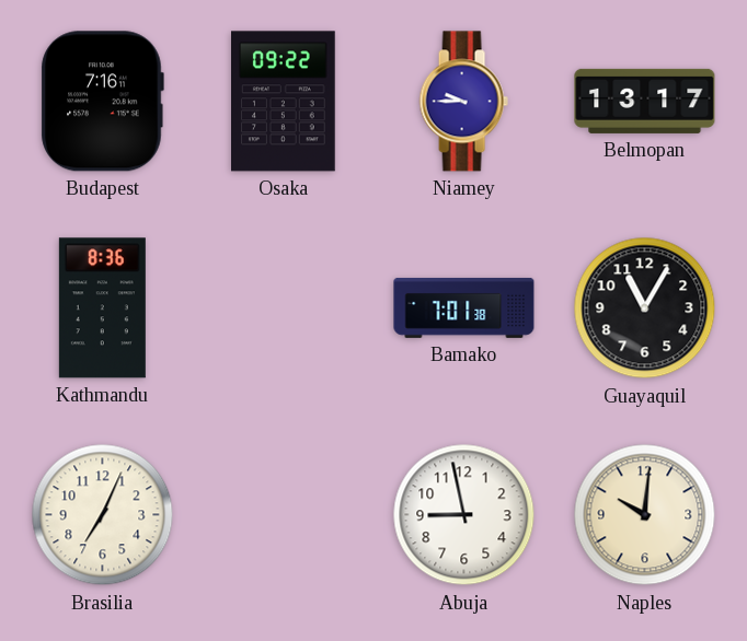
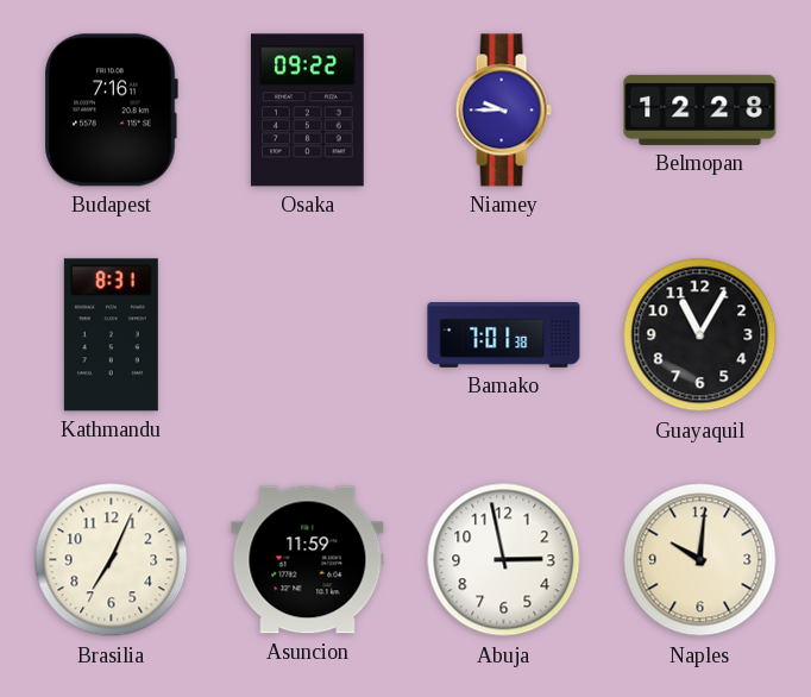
Belmopan: 13:17 -> 12:28
Kathmandu: 8:36 -> 8:31
Asuncion: none -> 11:59
Abuja: 8:58 -> 2:58
